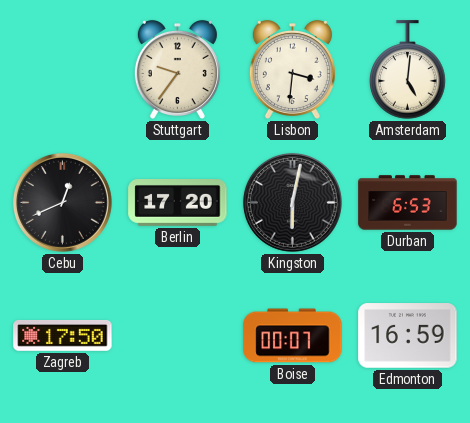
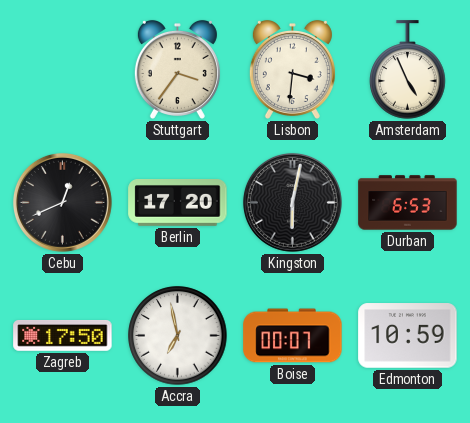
Stuttgart: 9:36 -> 3:36
Amsterdam: 5:01 -> 4:56
Accra: none -> 6:58
Edmonton: 16:59 -> 10:59
